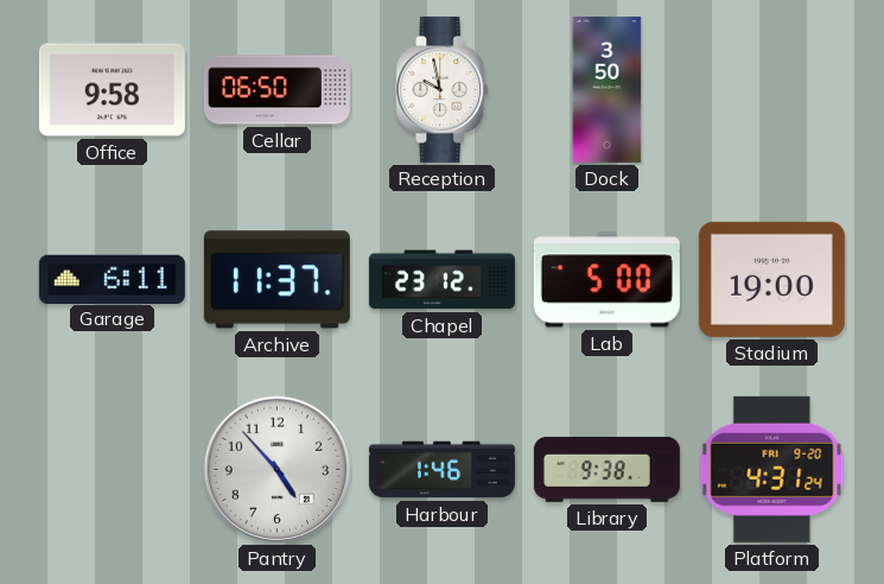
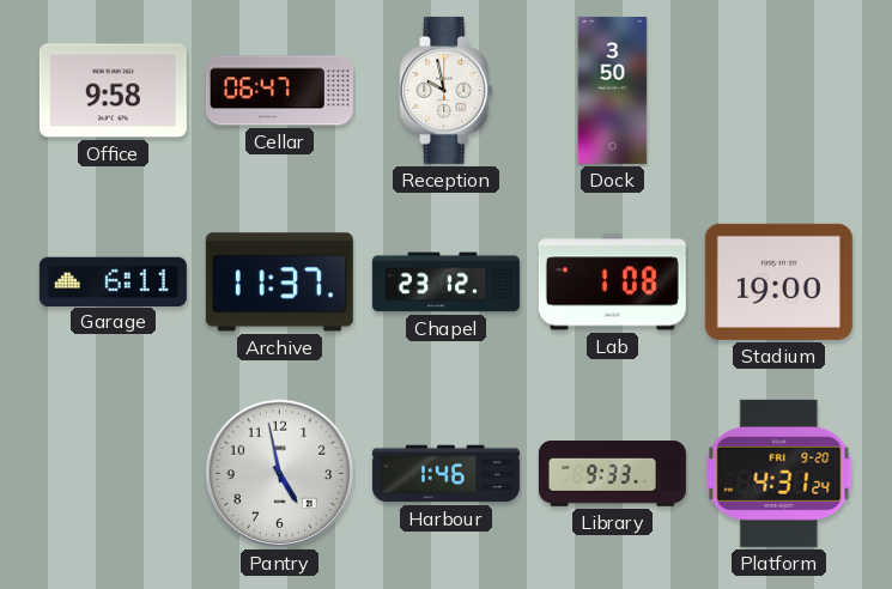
Cellar: 06:50 -> 06:47
Lab: 5:00 -> 1:08
Pantry: 4:53 -> 4:58
Library: 9:38 -> 9:33
